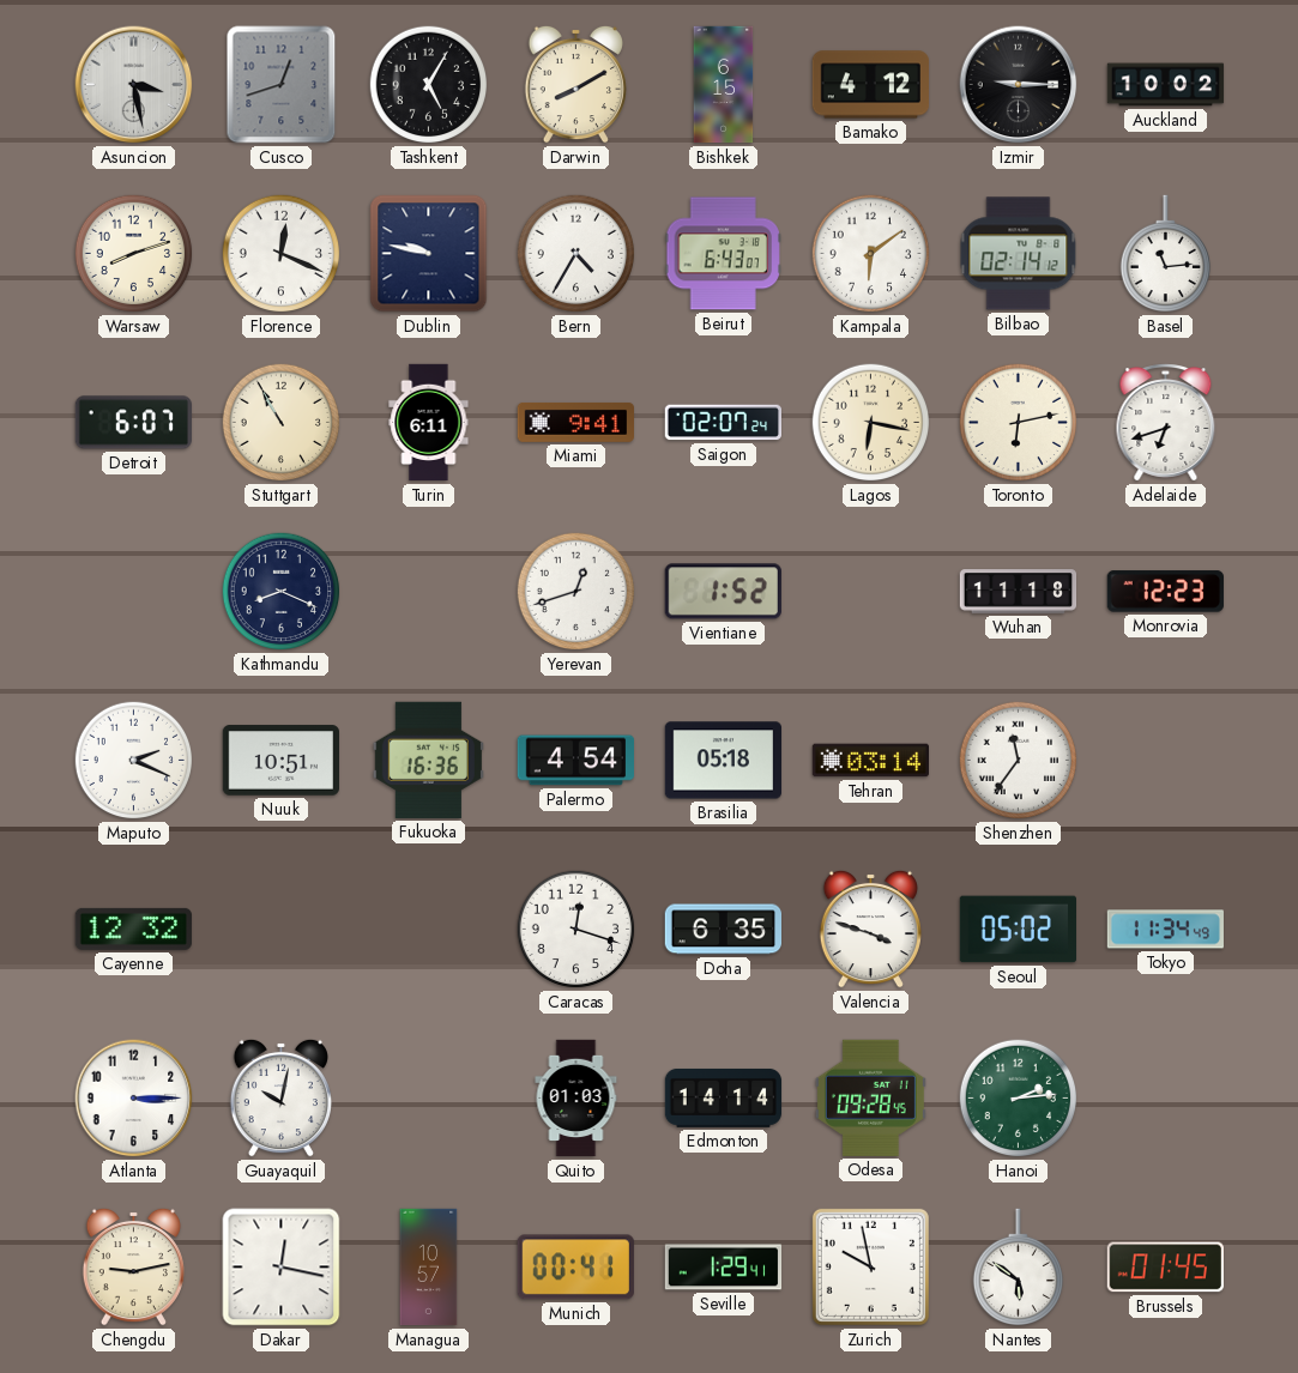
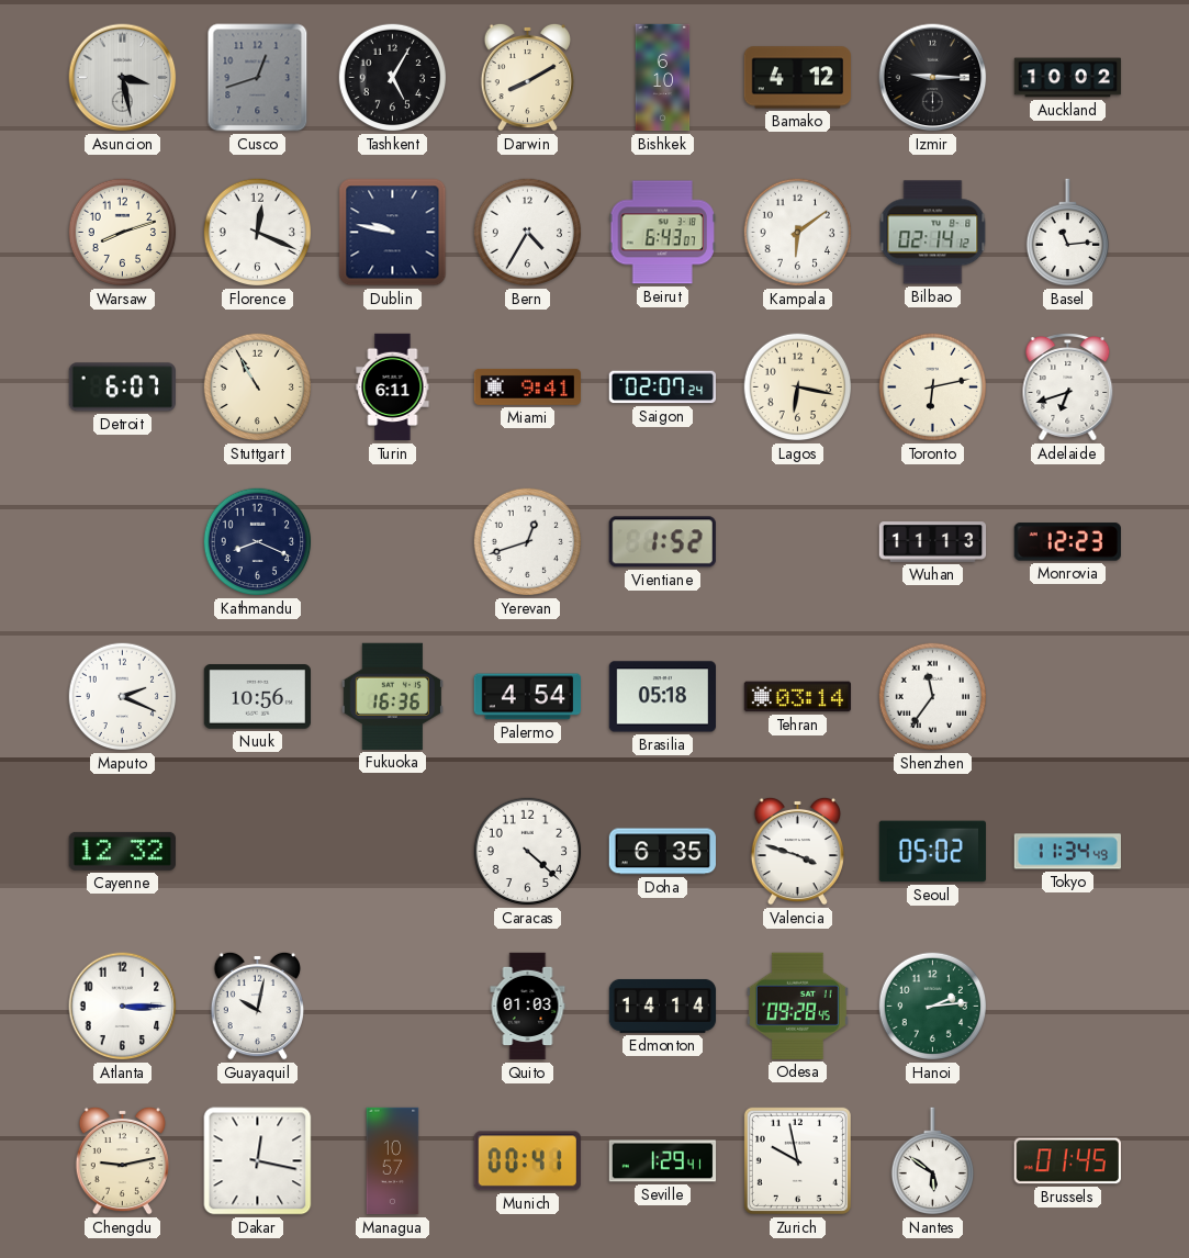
Bishkek: 6:15 -> 6:10
Wuhan: 11:18 -> 11:13
Nuuk: 10:51 -> 10:56
Caracas: 12:18 -> 4:22
